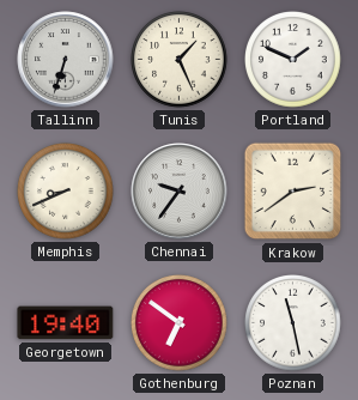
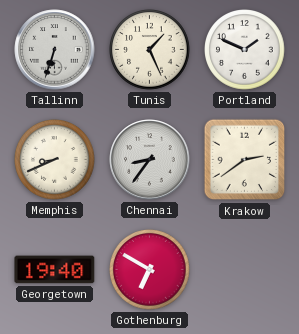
Chennai: 9:36 -> 8:36
Gothenburg: 6:51 -> 6:50
Poznan: 11:28 -> none
